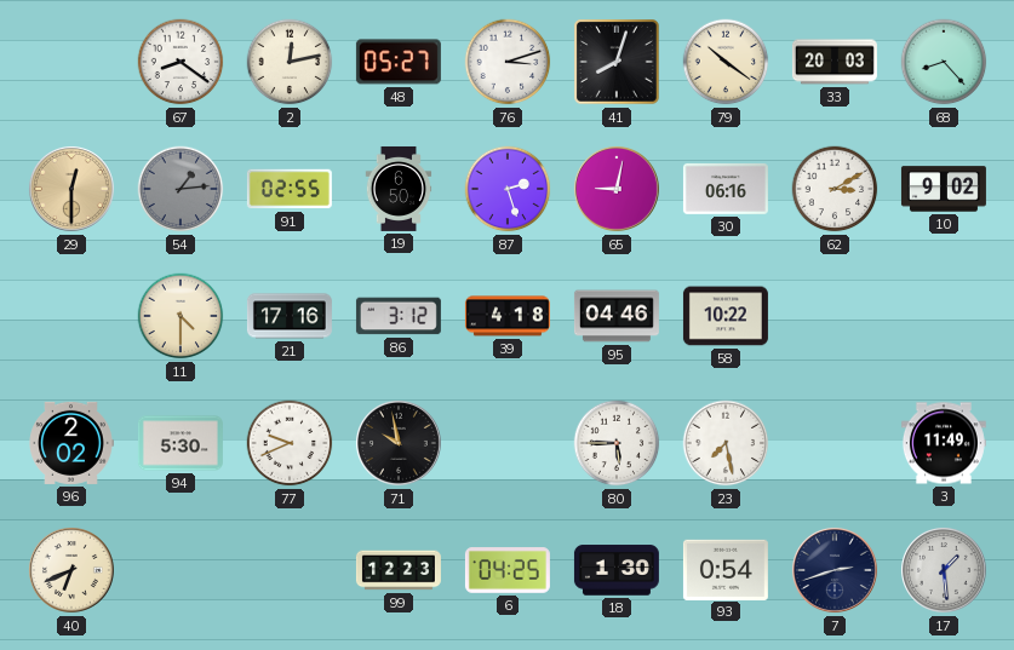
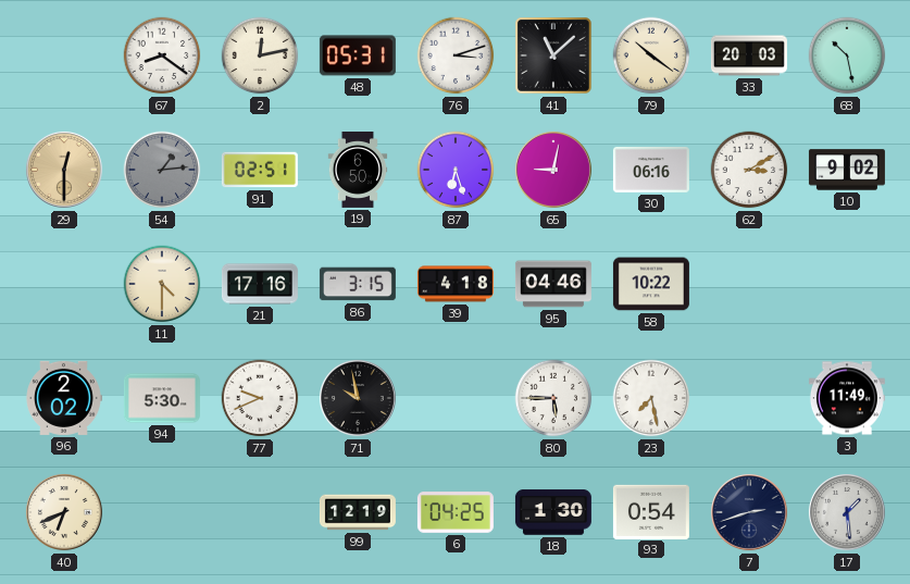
48: 05:27 -> 05:31
41: 8:03 -> 11:08
68: 8:23 -> 10:28
91: 02:55 -> 02:51
87: 2:27 -> 6:27
86: 3:12 -> 3:15
99: 12:23 -> 12:19
